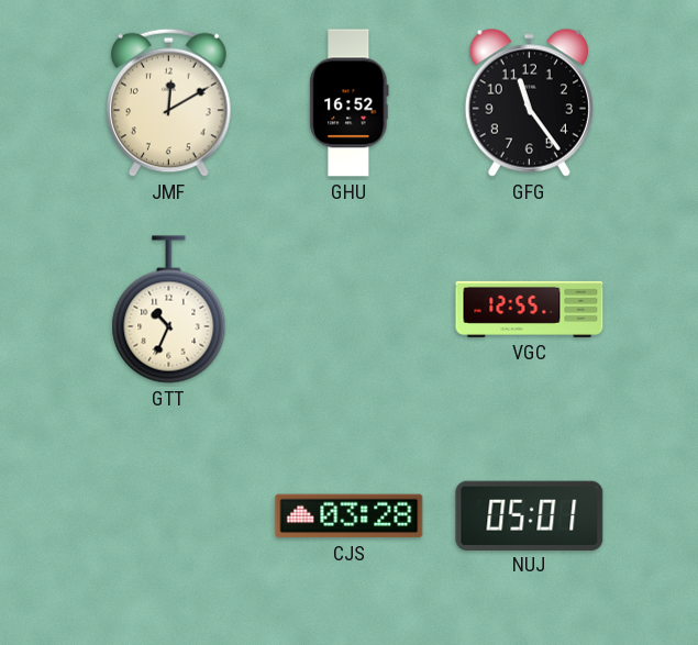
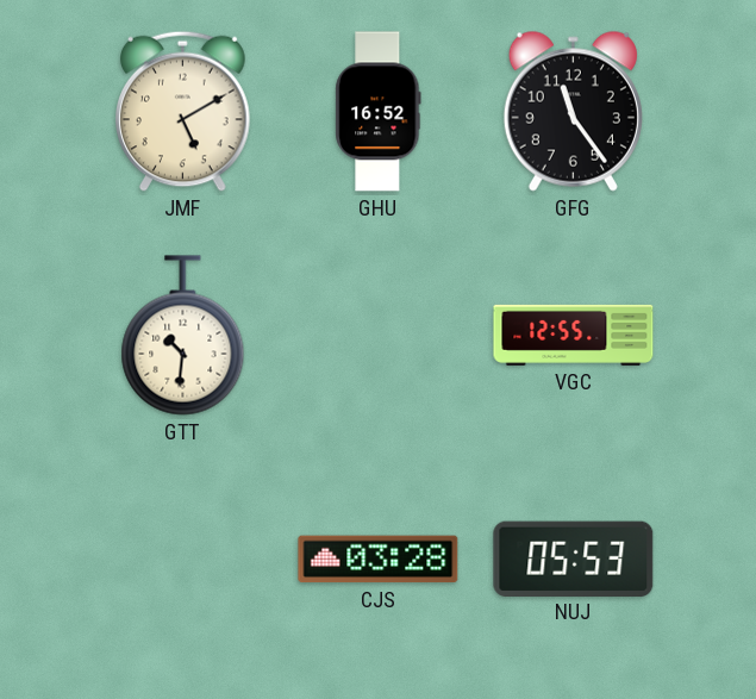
JMF: 12:10 -> 5:10
GTT: 10:34 -> 10:31
NUJ: 05:01 -> 05:53
